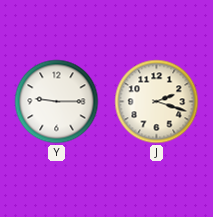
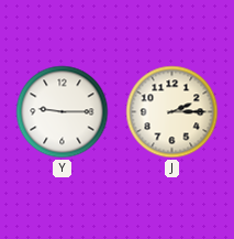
J: 2:18 -> 2:15
